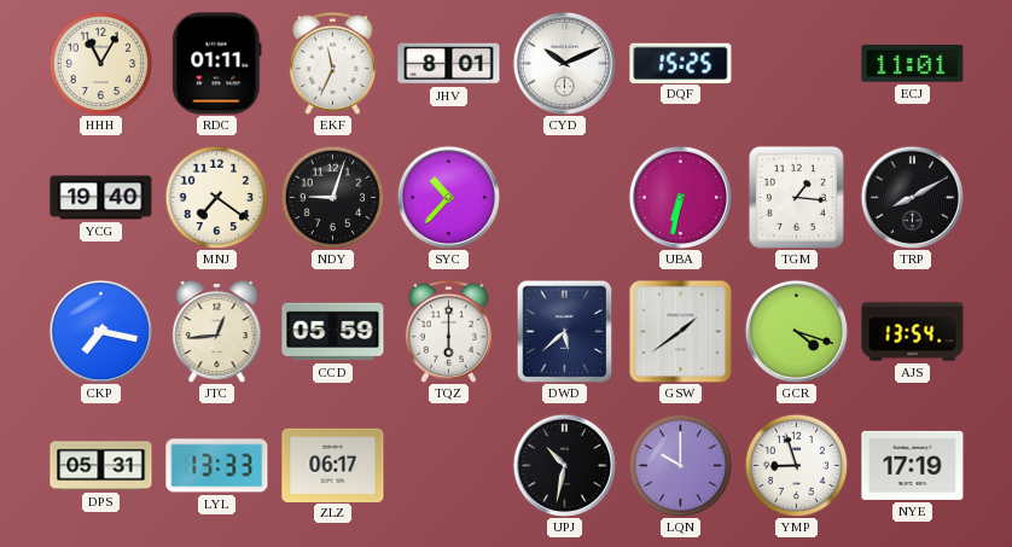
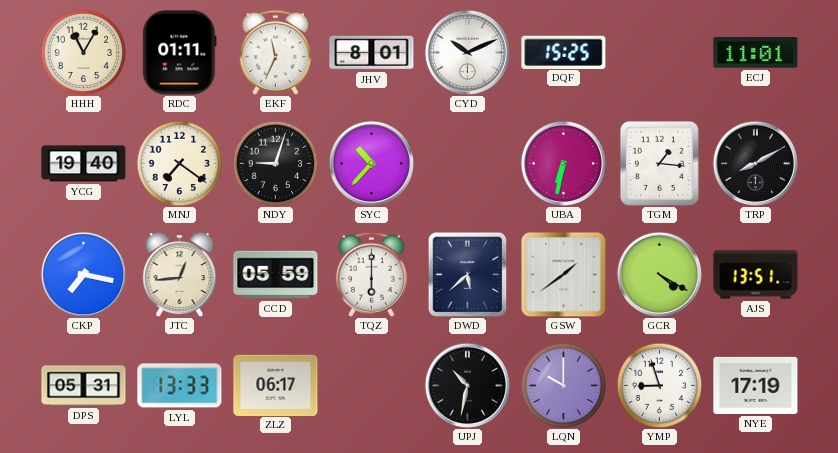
GCR: 4:18 -> 4:20
AJS: 13:54 -> 13:51
